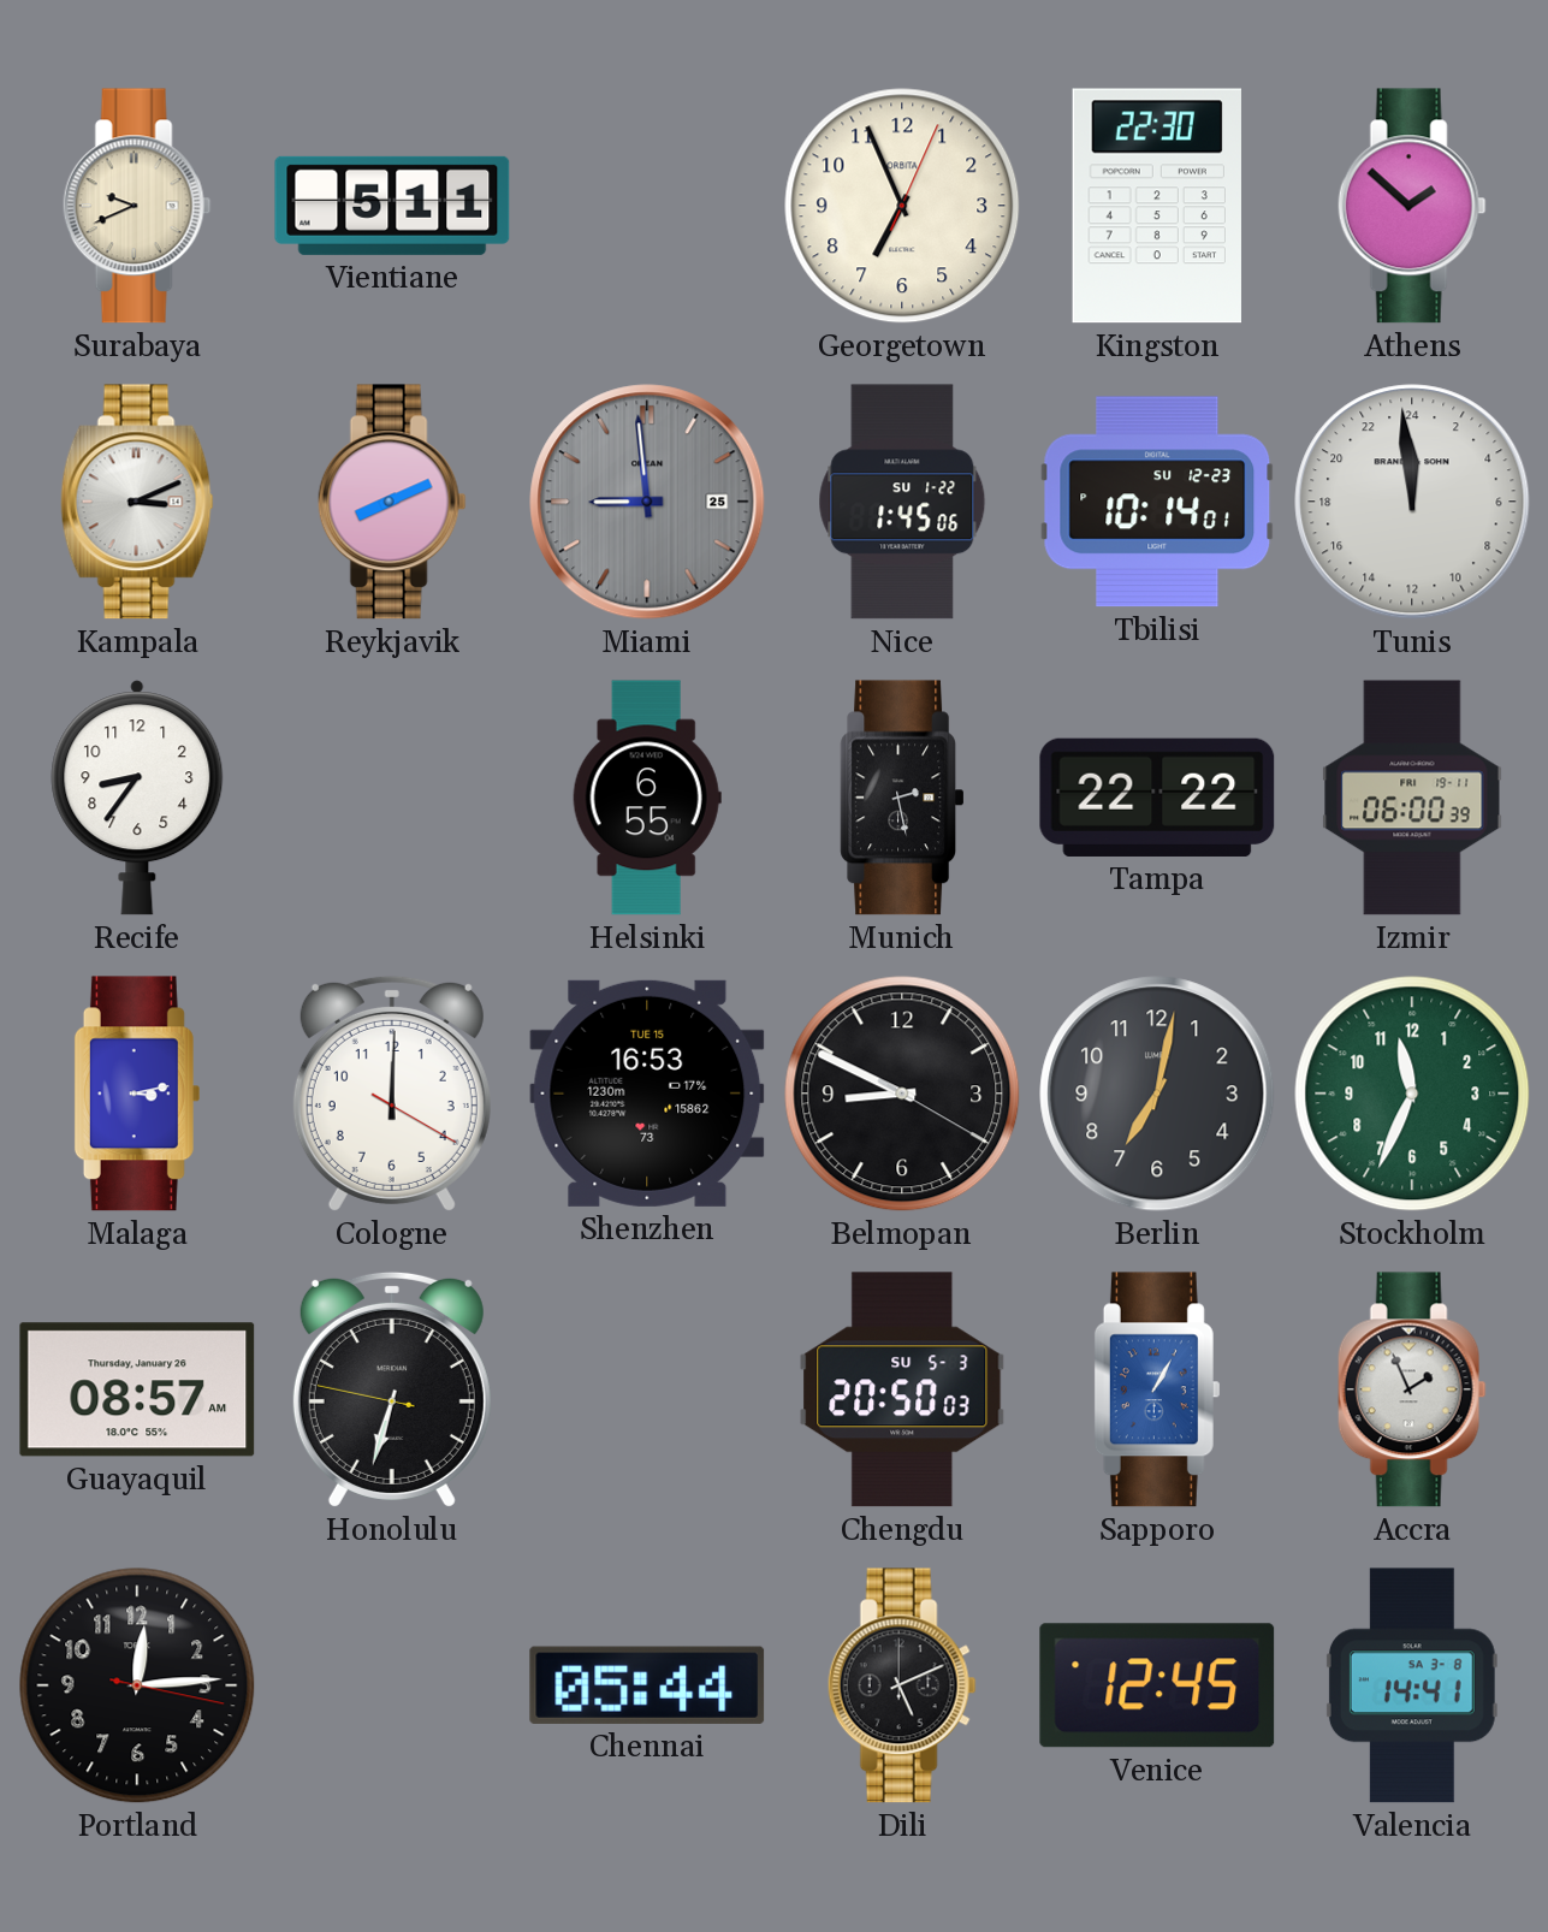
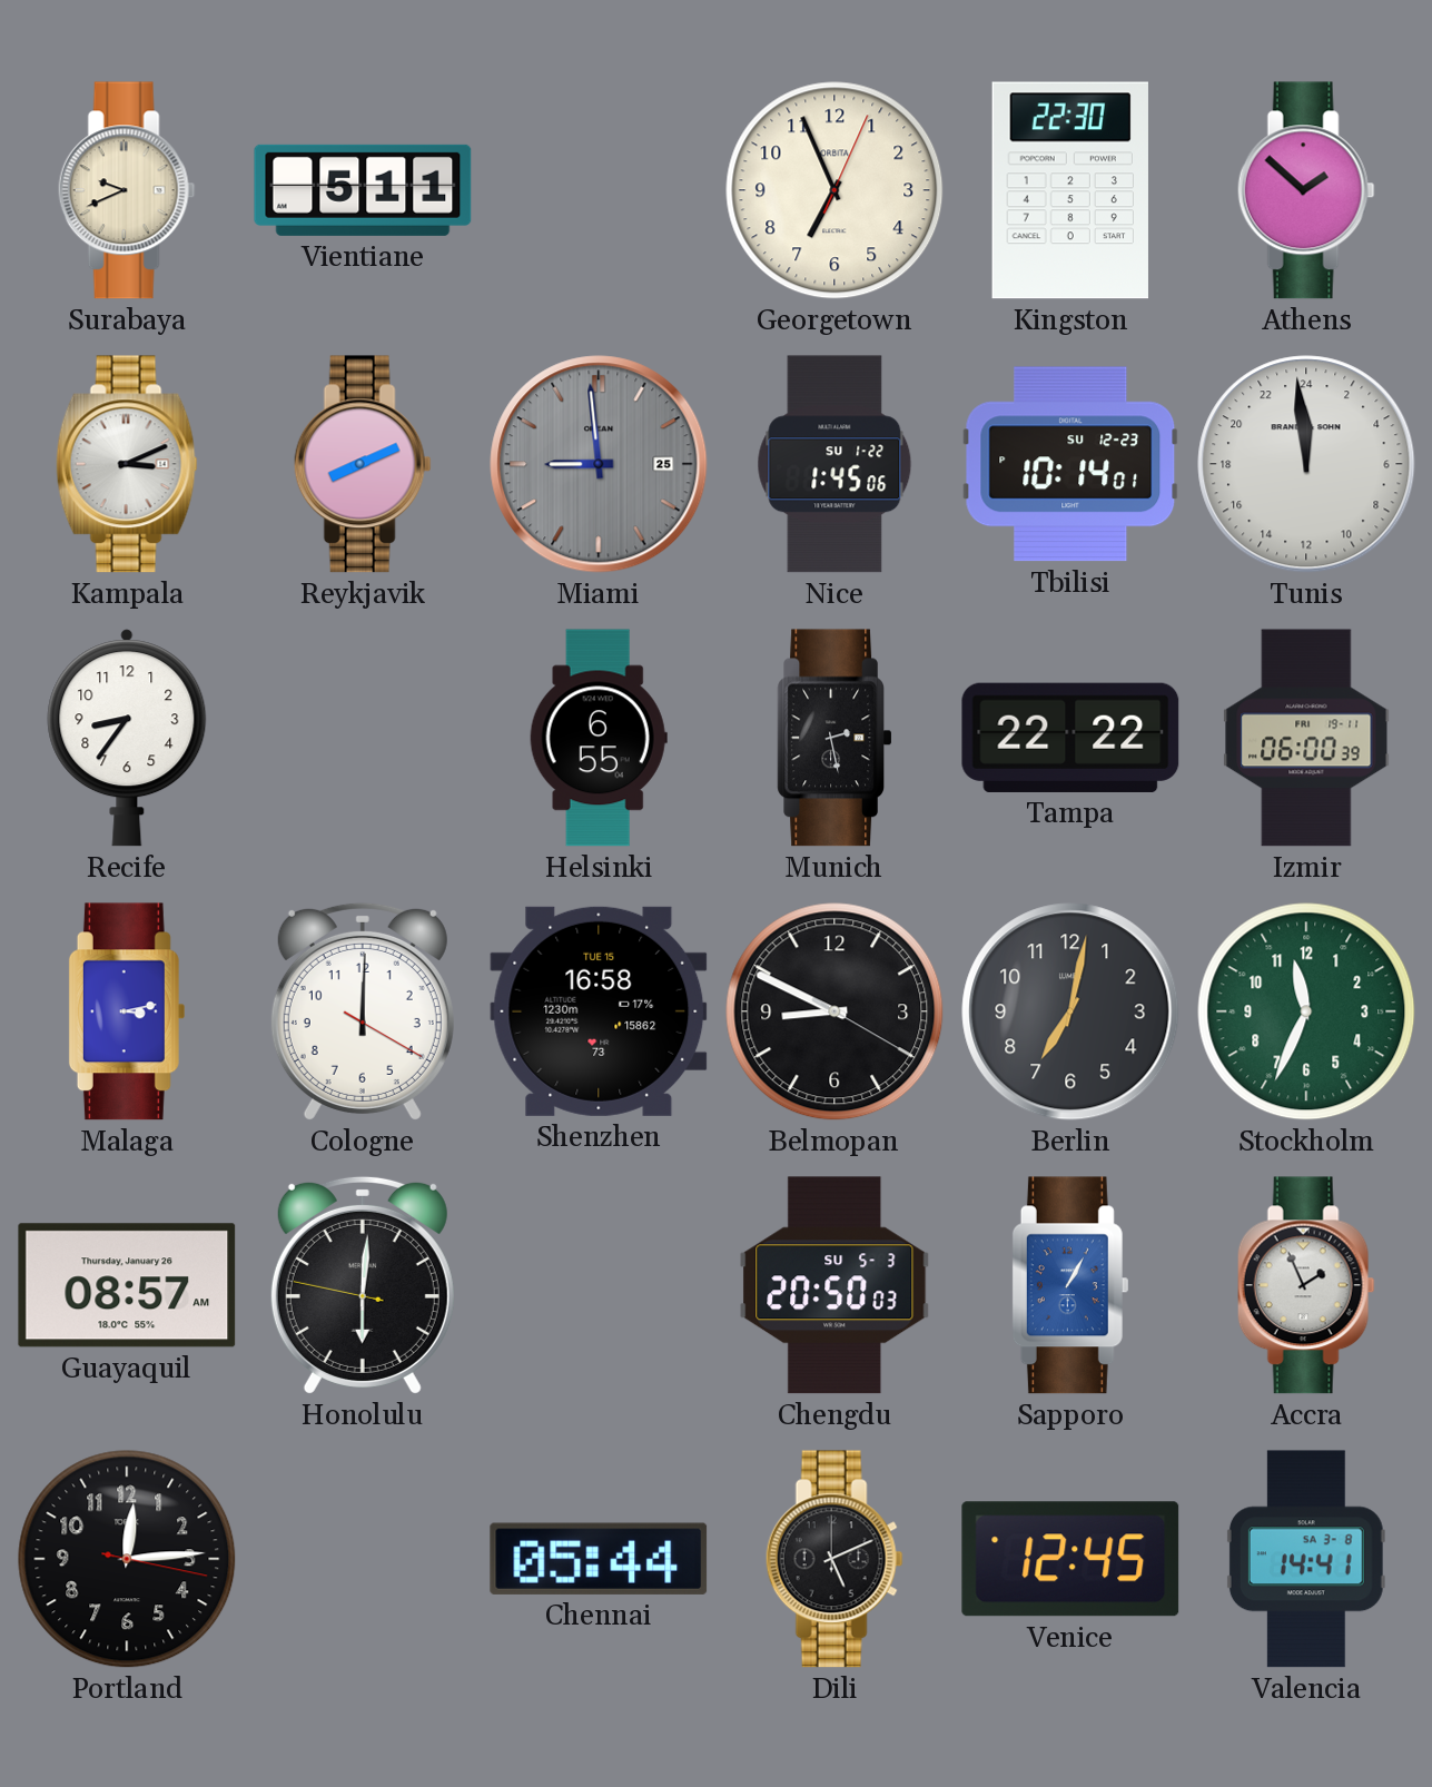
Shenzhen: 16:53 -> 16:58
Honolulu: 6:32 -> 6:00
